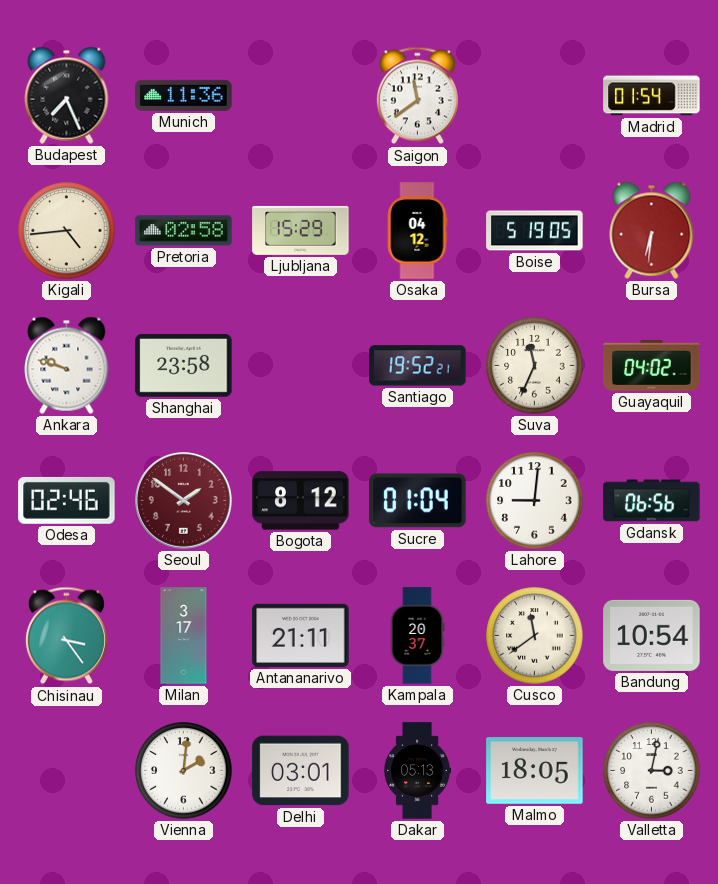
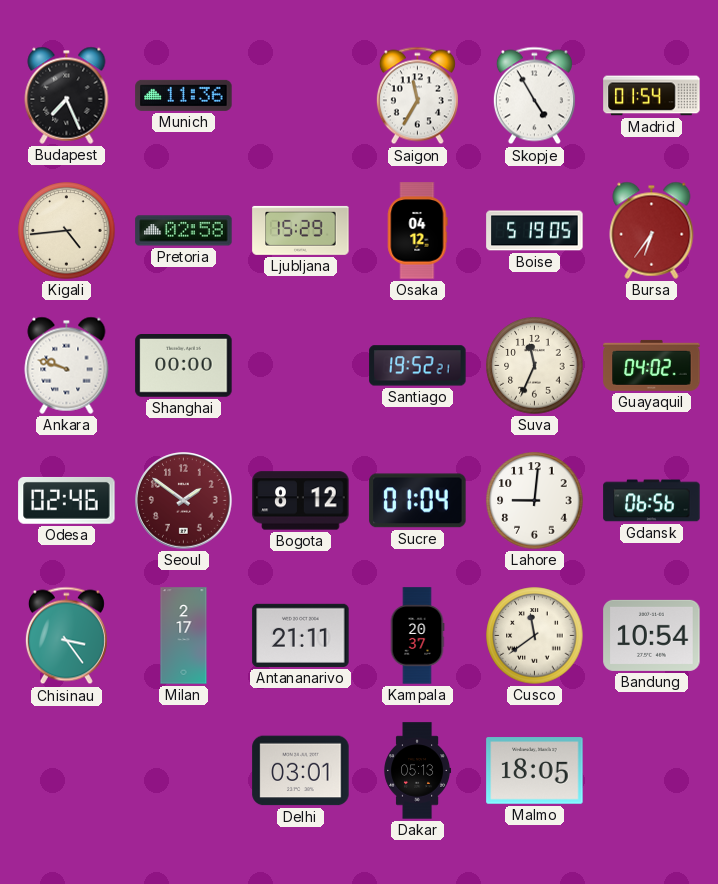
Saigon: 11:39 -> 11:35
Skopje: none -> 4:55
Bursa: 6:31 -> 6:36
Shanghai: 23:58 -> 00:00
Milan: 3:17 -> 2:17
Vienna: 2:01 -> none
Valletta: 3:02 -> none
